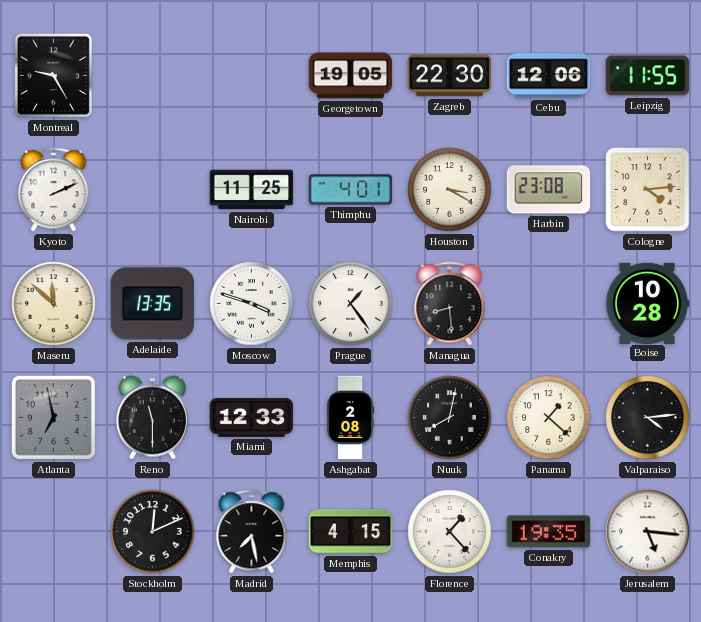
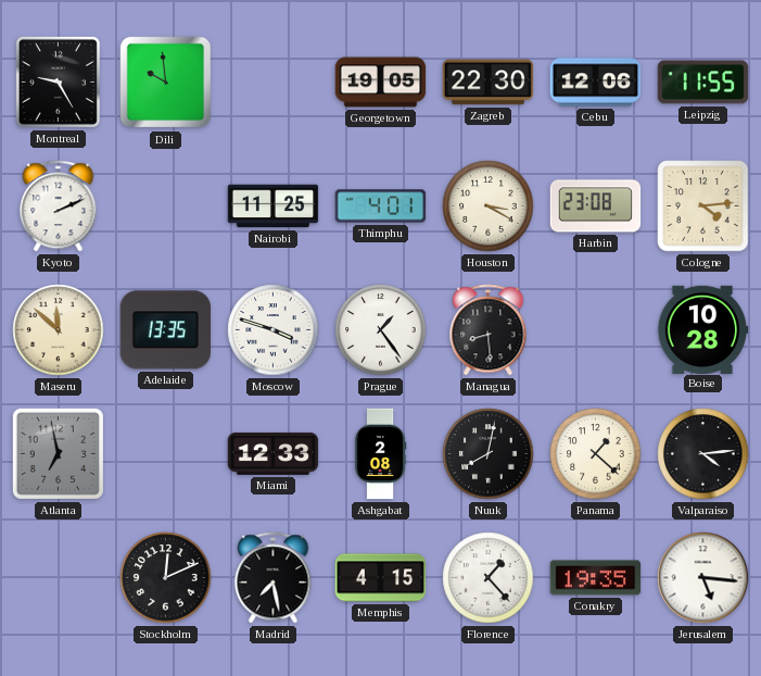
Dili: none -> 9:59
Reno: 11:30 -> none
